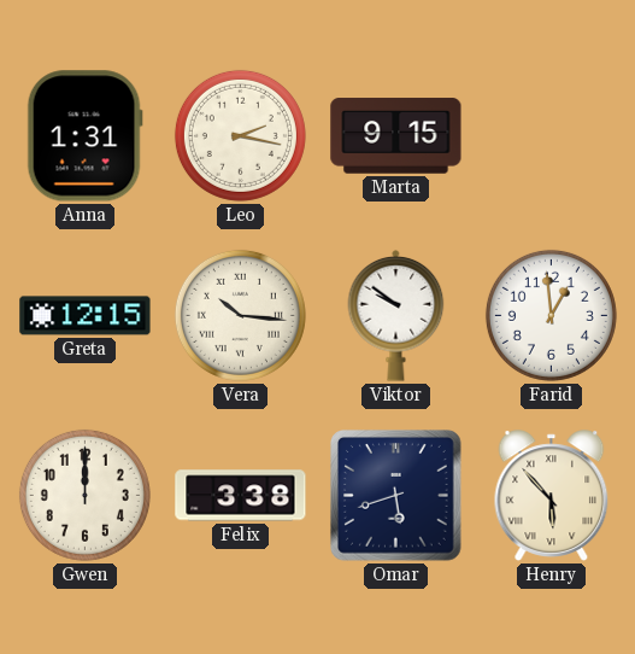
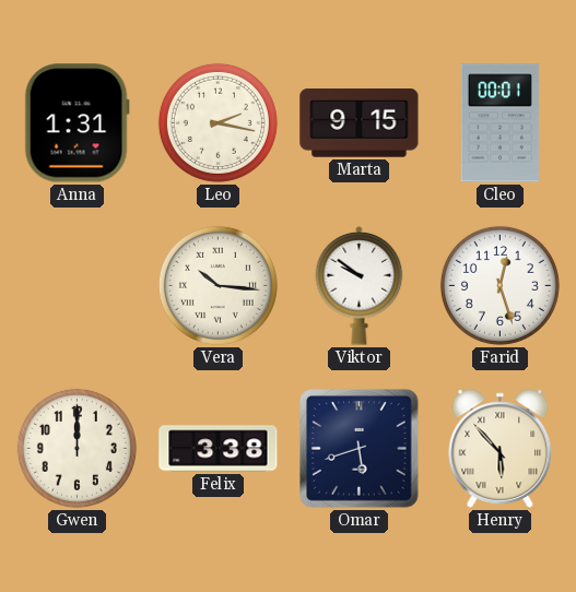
Cleo: none -> 00:01
Greta: 12:15 -> none
Farid: 12:59 -> 12:27
